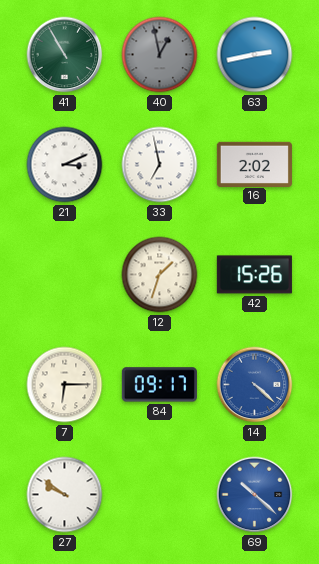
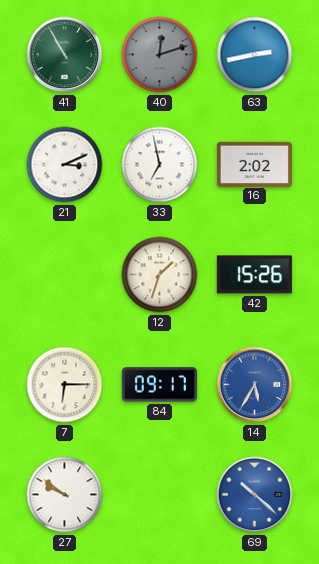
40: 12:58 -> 12:12
14: 4:22 -> 5:35
